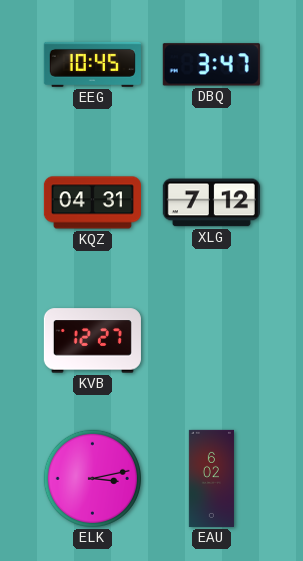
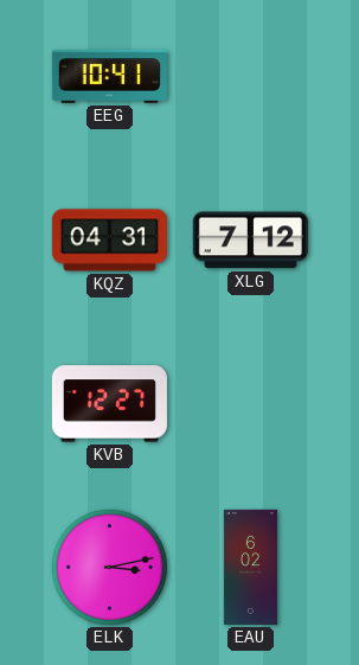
EEG: 10:45 -> 10:41
DBQ: 3:47 -> none
